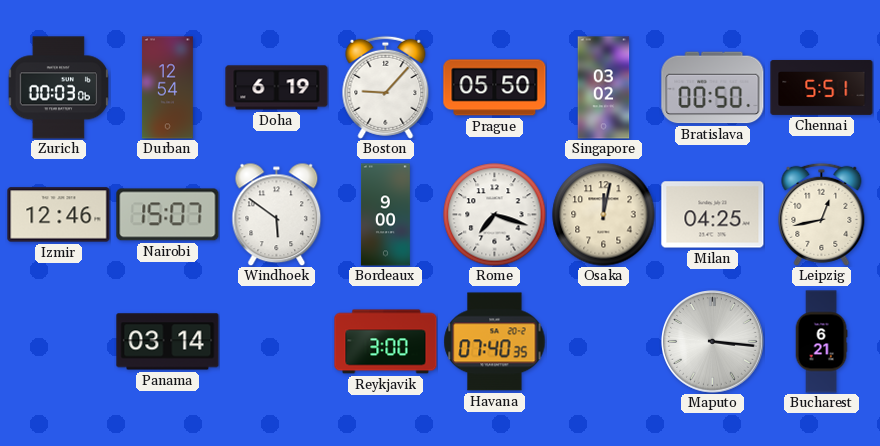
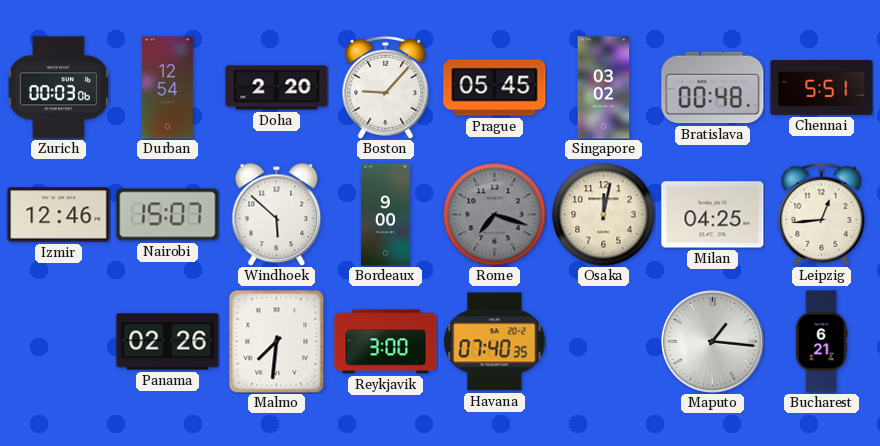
Doha: 6:19 -> 2:20
Prague: 05:50 -> 05:45
Bratislava: 00:50 -> 00:48
Windhoek: 5:51 -> 5:52
Rome dial: white -> grey
Leipzig: 12:43 -> 12:44
Panama: 03:14 -> 02:26
Malmo: none -> 7:31
Maputo: 3:16 -> 1:16
